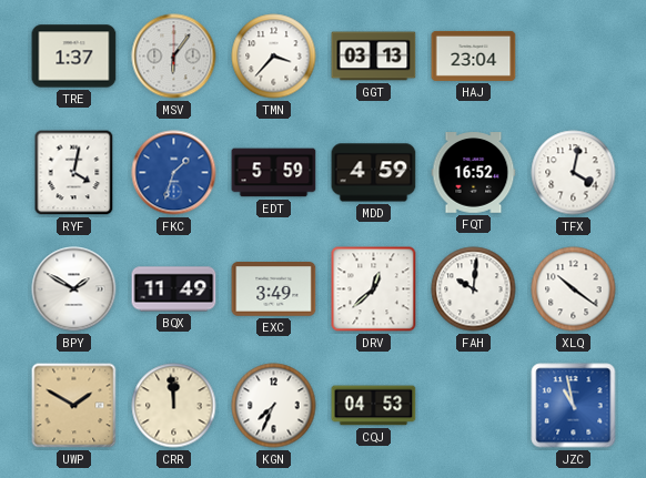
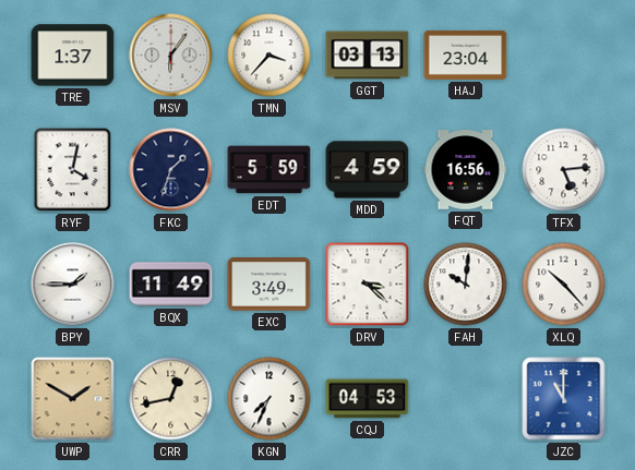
FKC dial: blue -> navy
FQT: 16:52 -> 16:56
TFX: 4:02 -> 5:14
BPY: 1:50 -> 1:45
DRV: 12:38 -> 3:22
XLQ: 10:21 -> 10:23
CRR: 11:59 -> 12:43
JZC: 10:58 -> 11:00
